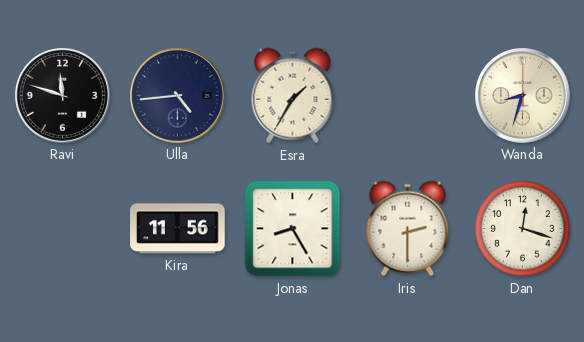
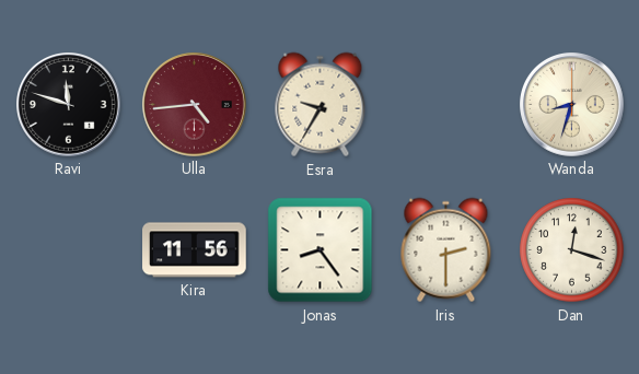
Ulla dial: navy -> burgundy
Esra: 1:35 -> 9:35
Jonas: 8:25 -> 8:24
